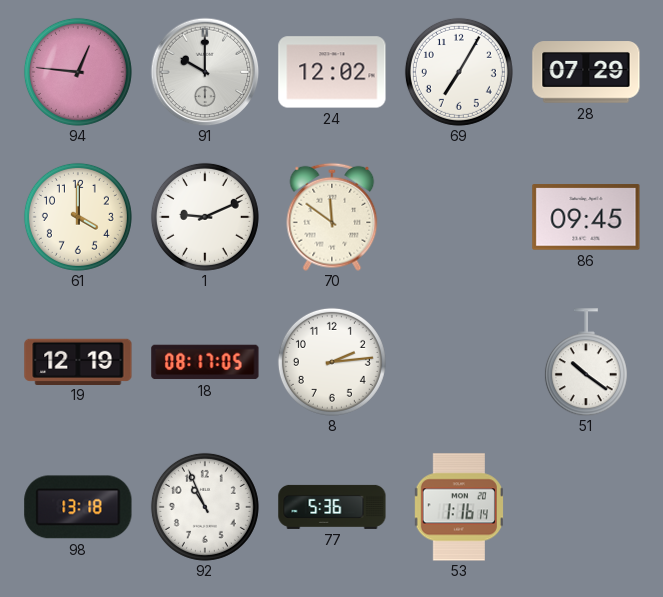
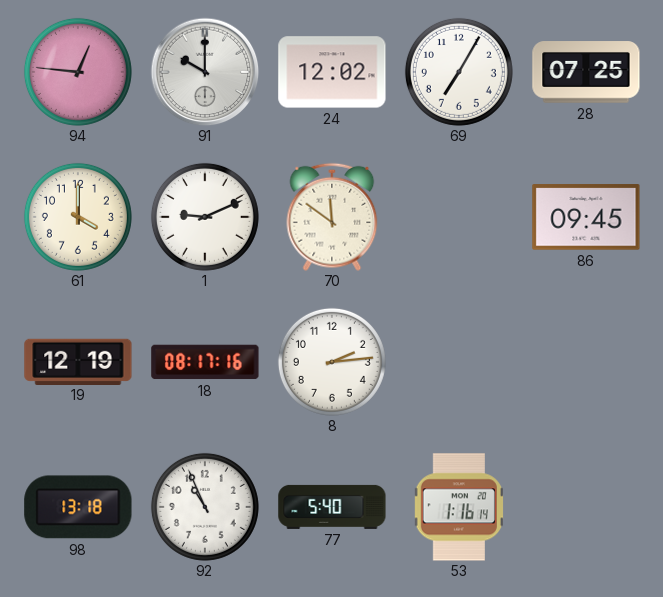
28: 07:29 -> 07:25
18: 08:17:05 -> 08:17:16
51: 10:21 -> none
77: 5:36 -> 5:40
